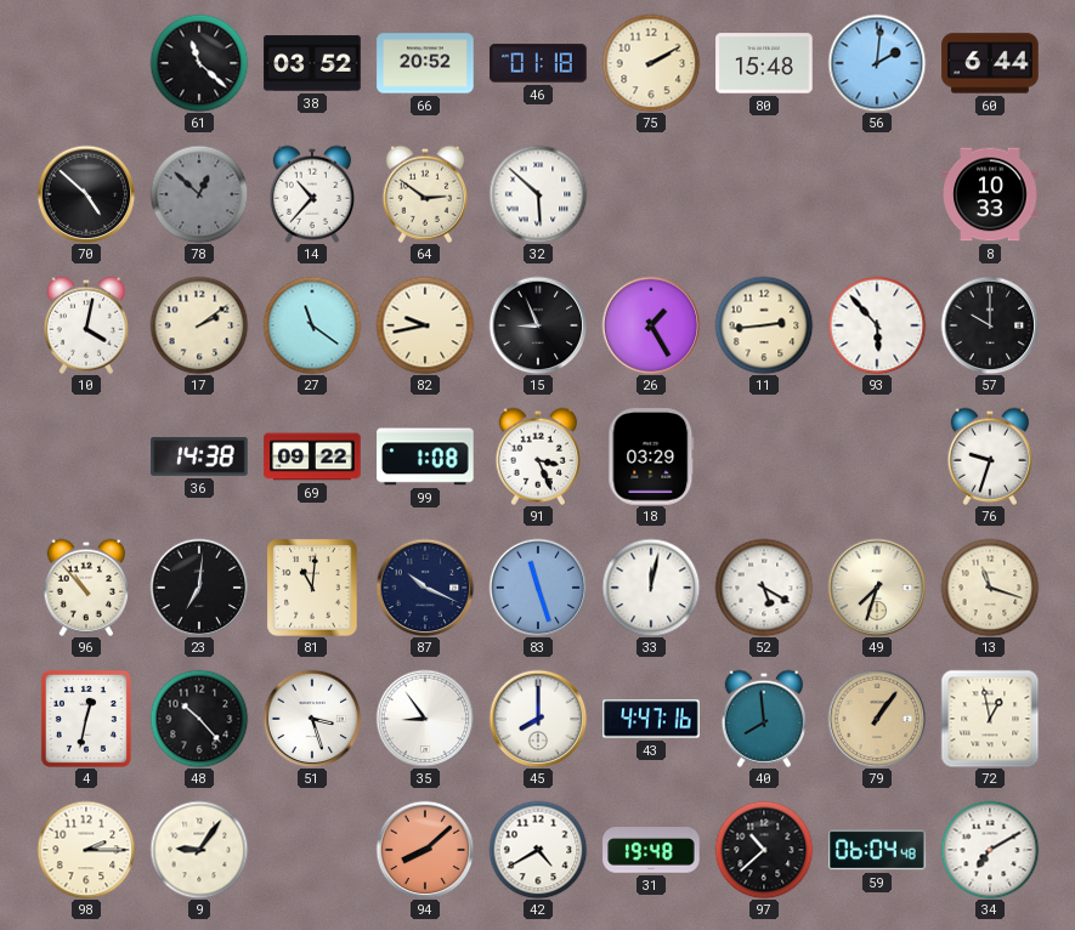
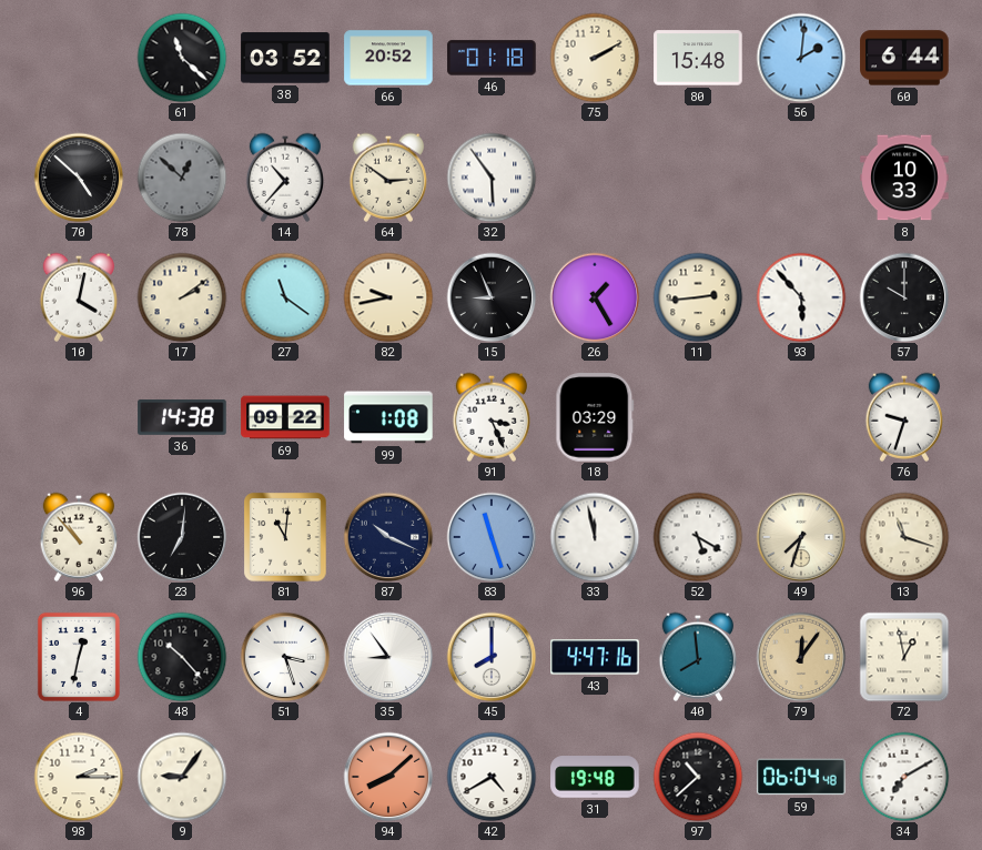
32: 5:52 -> 5:54
33: 12:02 -> 11:58
79: 1:06 -> 12:06
